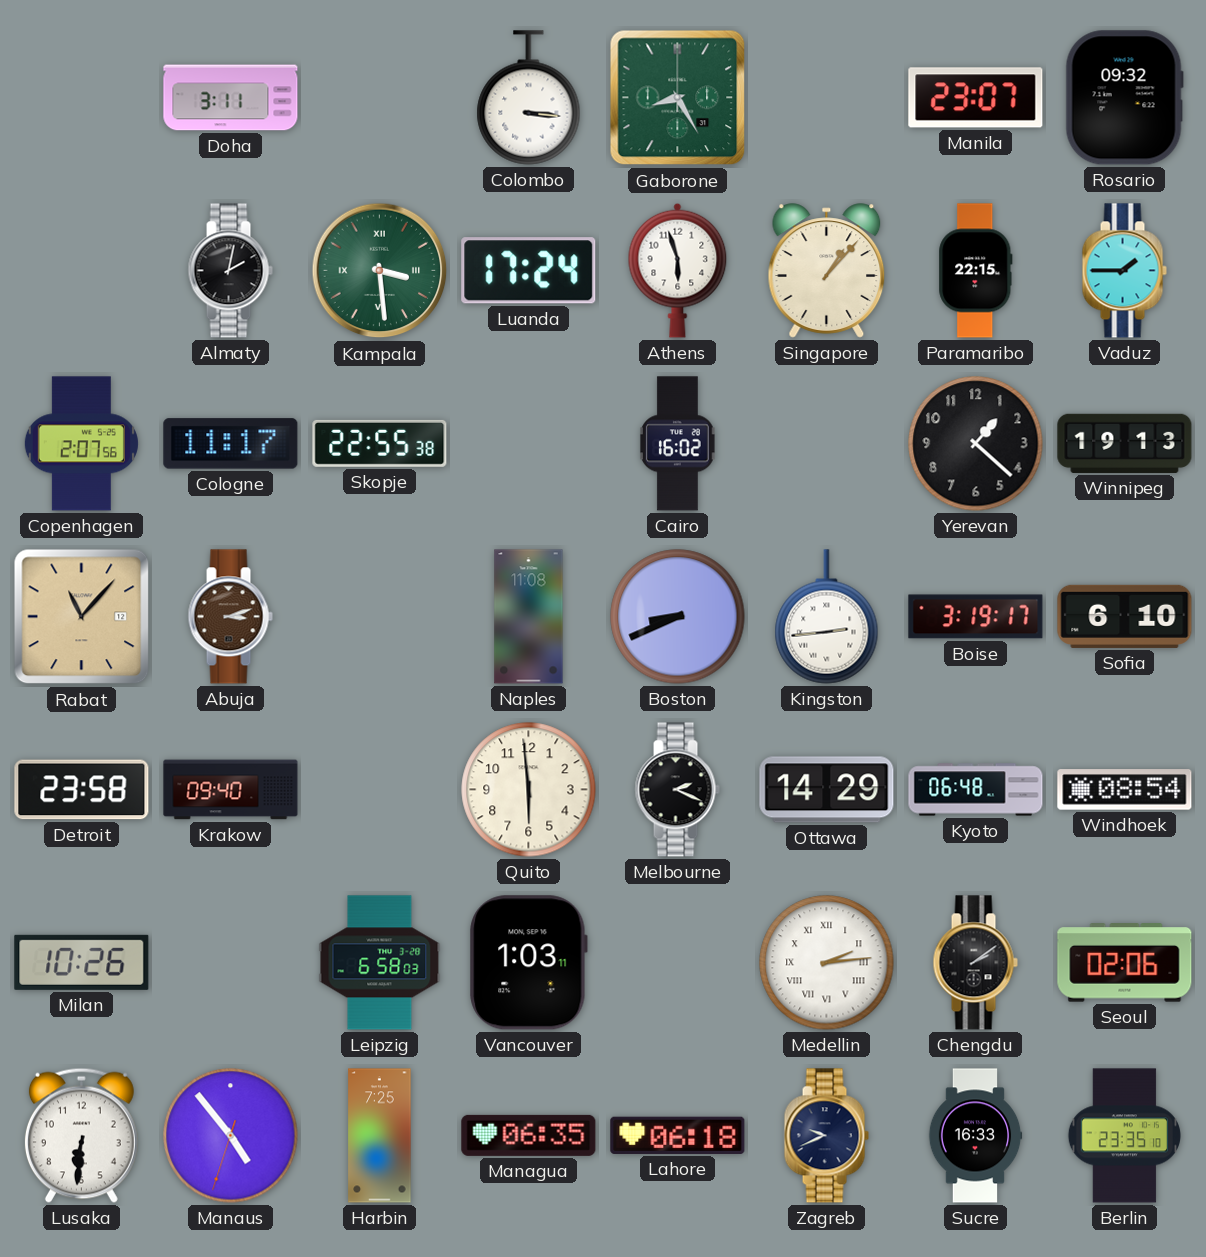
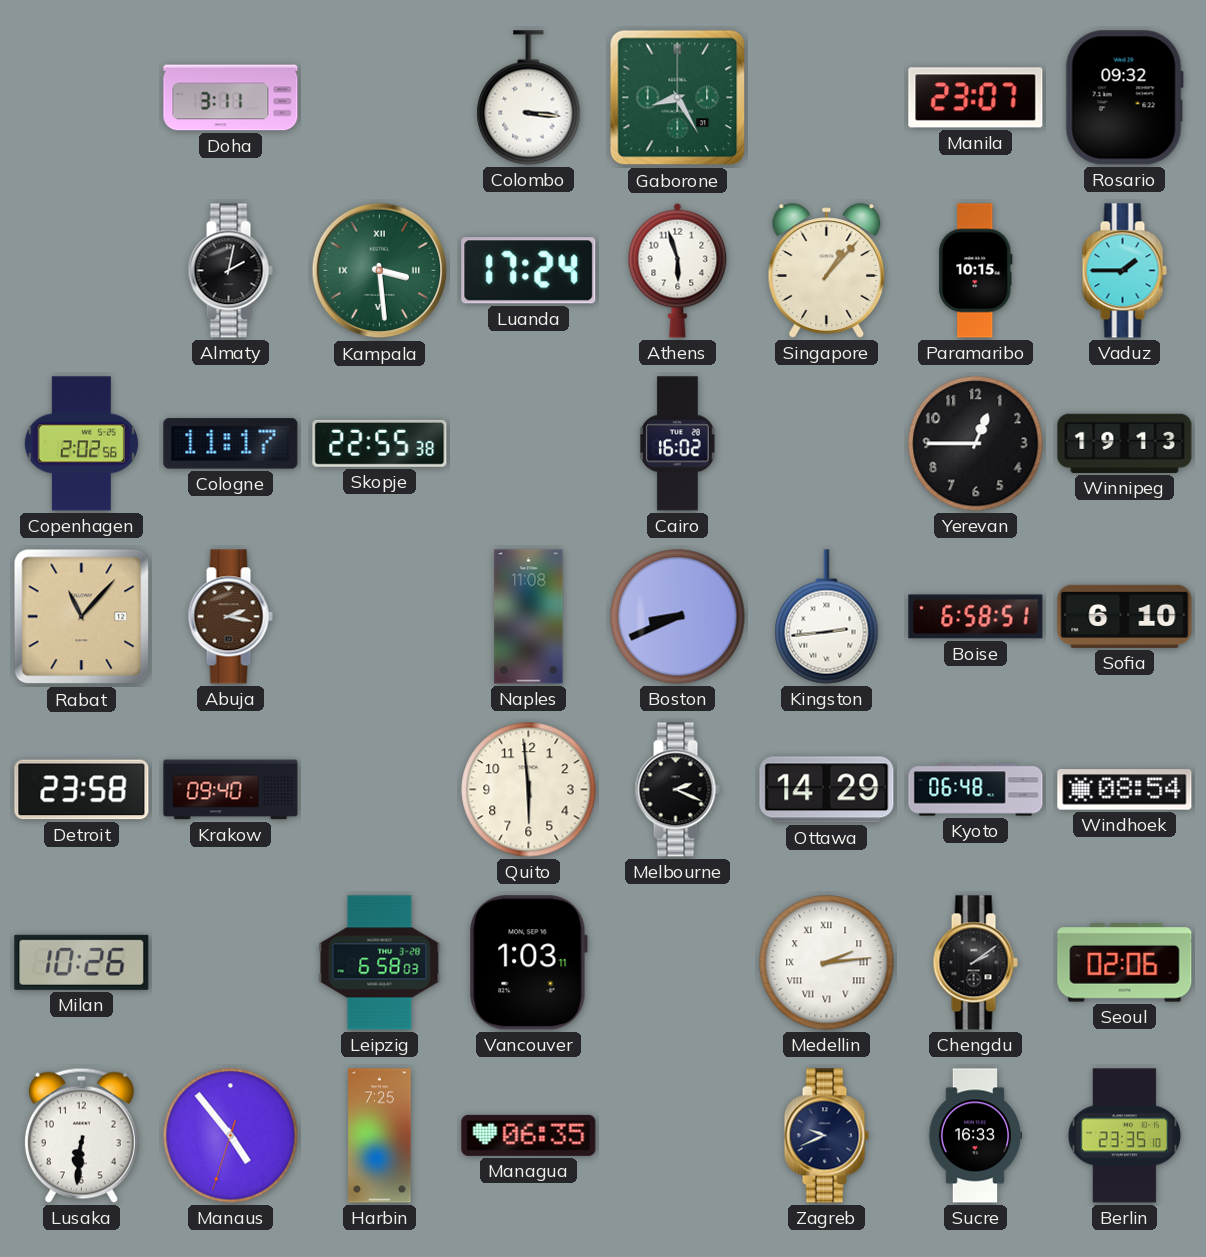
Paramaribo: 22:15 -> 10:15
Copenhagen: 2:07 -> 2:02
Yerevan: 1:22 -> 12:45
Abuja: 3:12 -> 2:17
Boise: 3:19 -> 6:58
Lahore: 06:18 -> none
